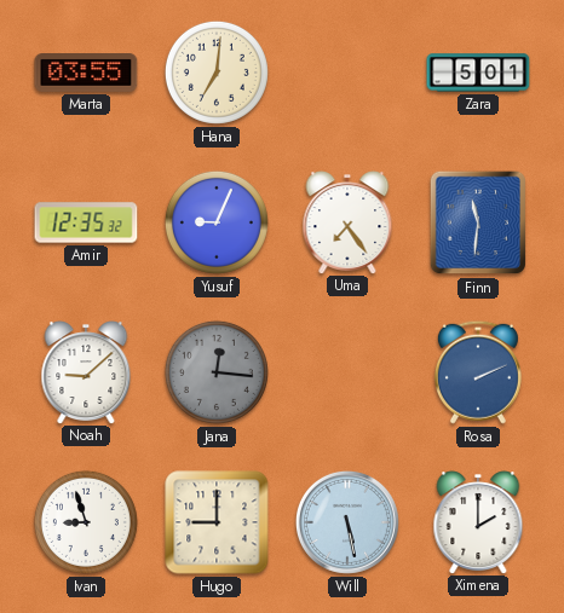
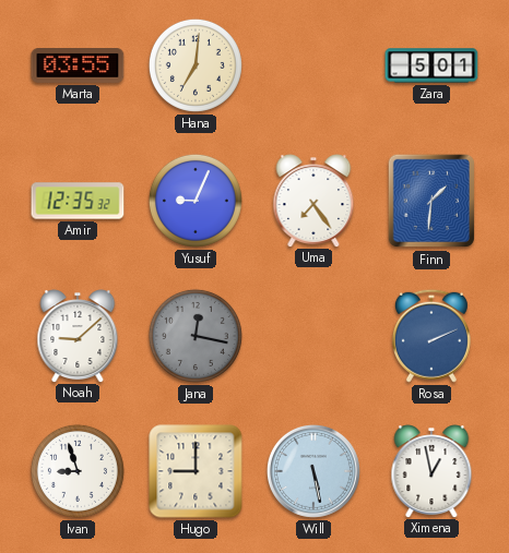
Finn: 11:31 -> 1:31
Jana: 12:16 -> 12:17
Ximena: 2:00 -> 12:58
